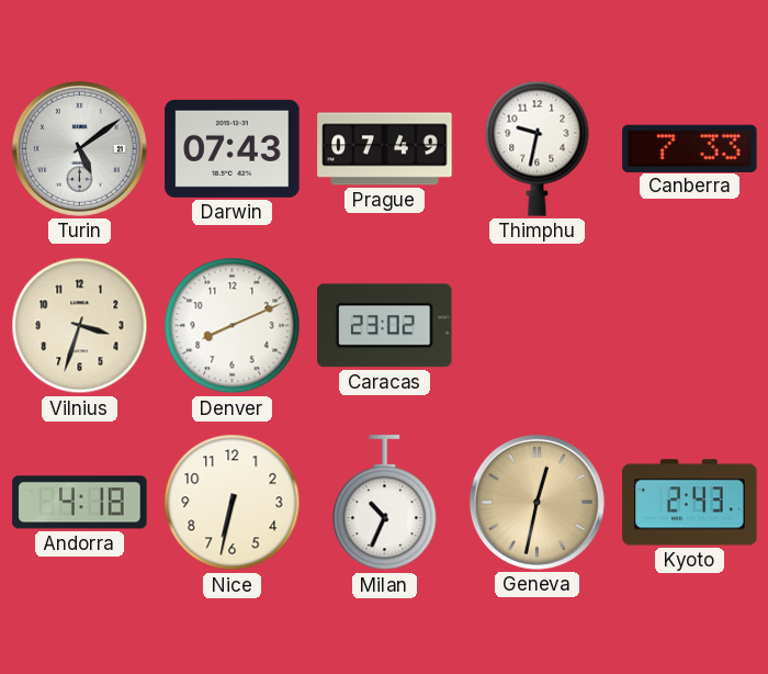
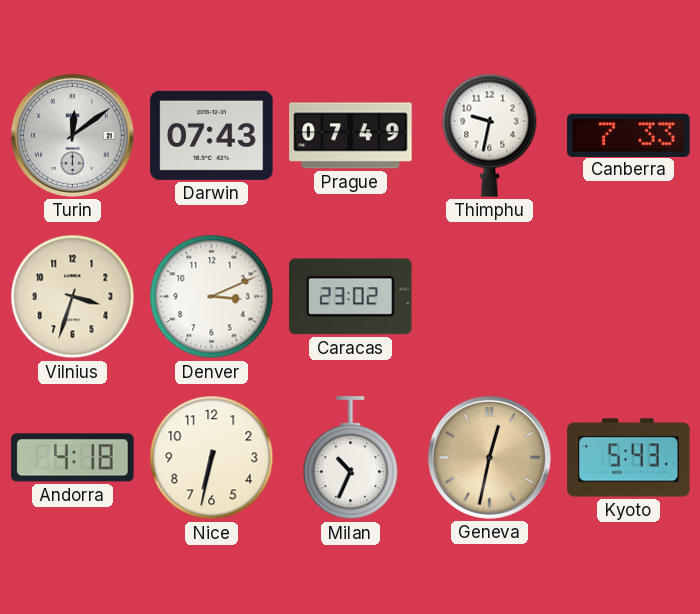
Turin: 5:09 -> 12:09
Denver: 8:11 -> 3:11
Kyoto: 2:43 -> 5:43
